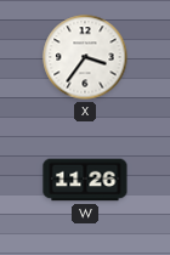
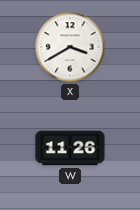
X: 3:36 -> 3:40
